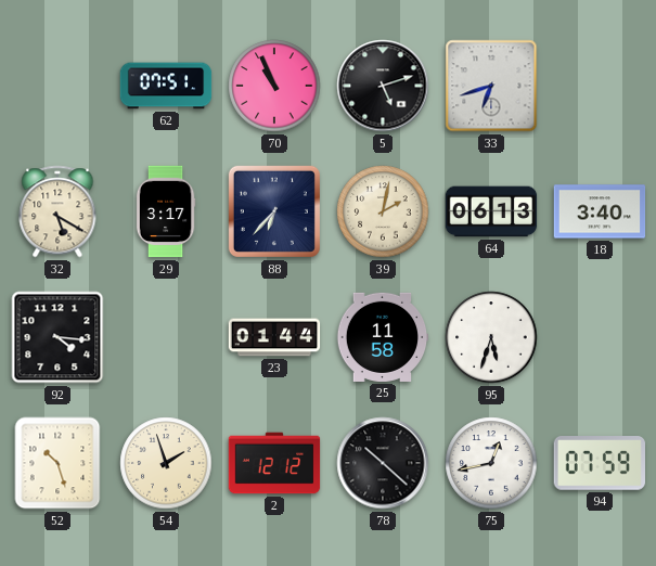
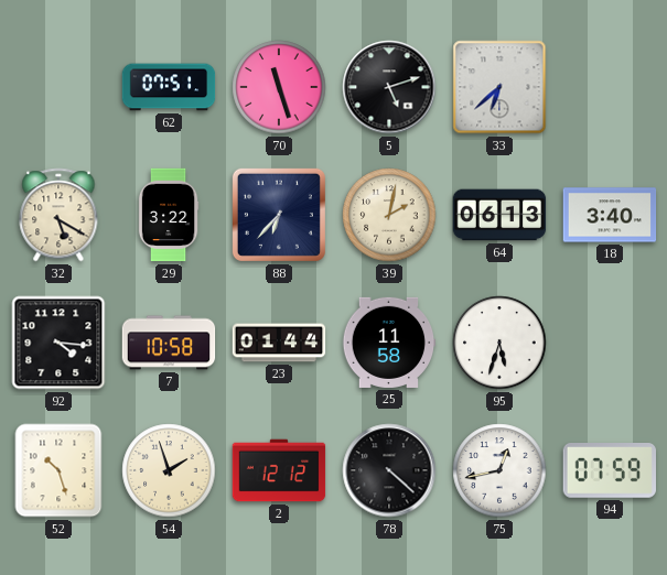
70: 10:56 -> 11:27
33: 6:42 -> 6:38
29: 3:17 -> 3:22
7: none -> 10:58
78: 10:22 -> 4:22
